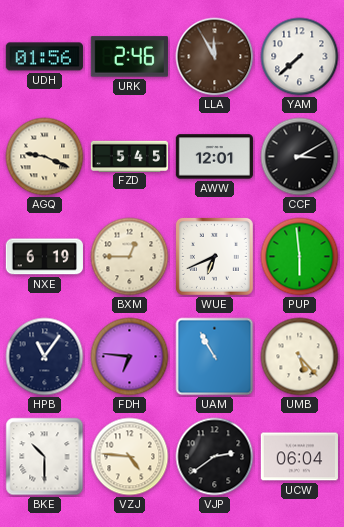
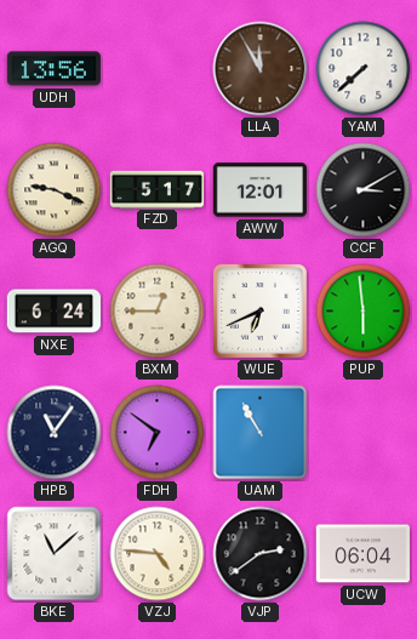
UDH: 01:56 -> 13:56
URK: 2:46 -> none
FZD: 5:45 -> 5:17
NXE: 6:19 -> 6:24
FDH: 6:46 -> 6:51
UMB: 5:23 -> none
BKE: 10:30 -> 11:08
